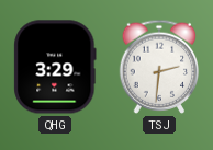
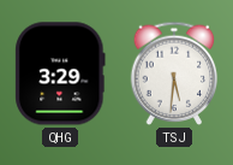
TSJ: 2:31 -> 5:31
